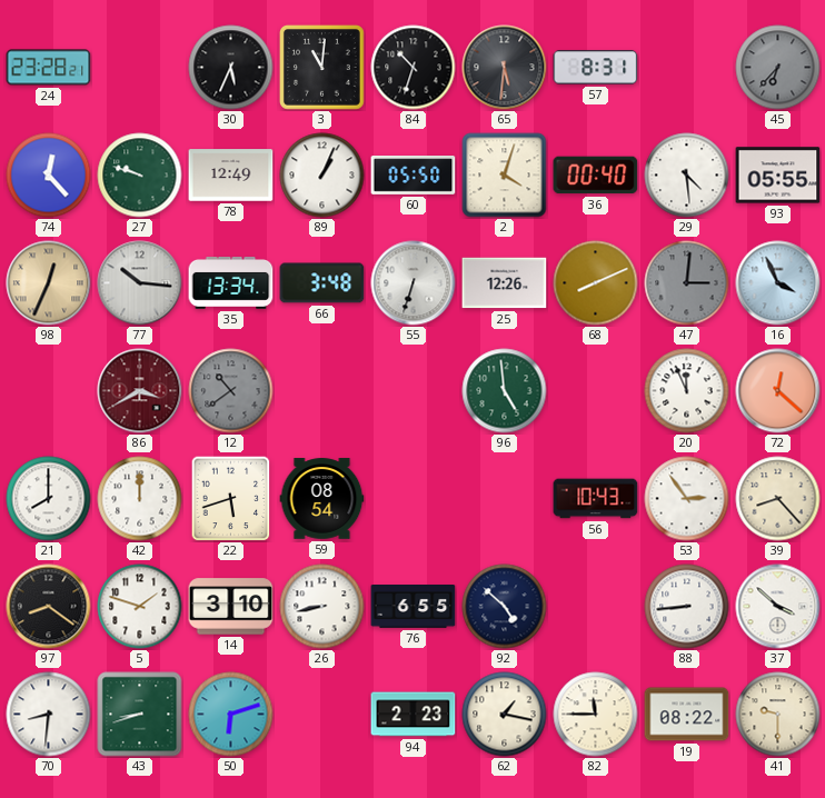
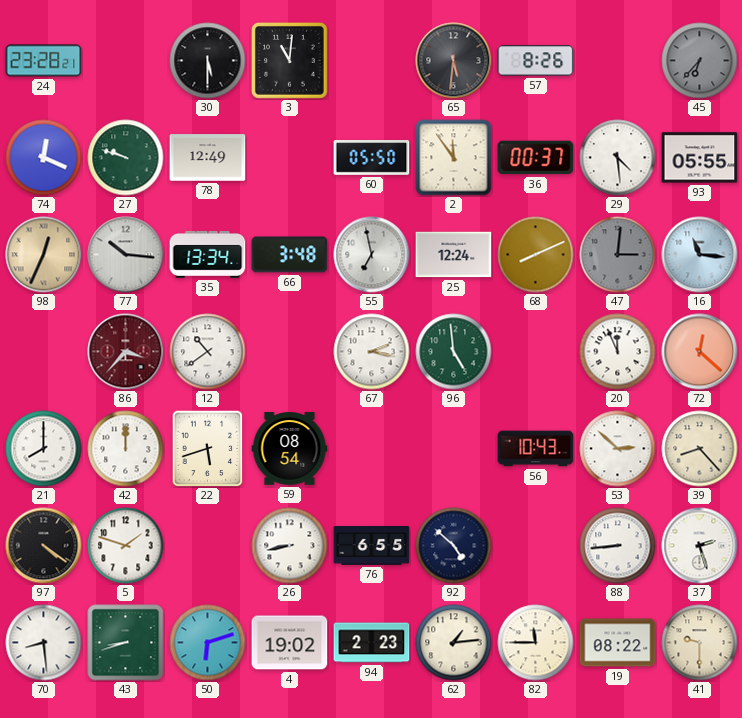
30: 5:34 -> 5:30
84: 10:33 -> none
57: 8:31 -> 8:26
74: 12:23 -> 12:19
89: 1:04 -> none
2: 4:03 -> 11:54
36: 00:40 -> 00:37
55: 6:33 -> 6:58
25: 12:26 -> 12:24
16: 3:56 -> 11:16
86: 3:40 -> 3:37
12 dial: grey -> white
67: none -> 2:17
53: 2:54 -> 2:52
97: 8:21 -> 4:21
14: 3:10 -> none
37: 3:52 -> 2:27
70: 8:31 -> 8:29
4: none -> 19:02
62: 1:17 -> 1:14
